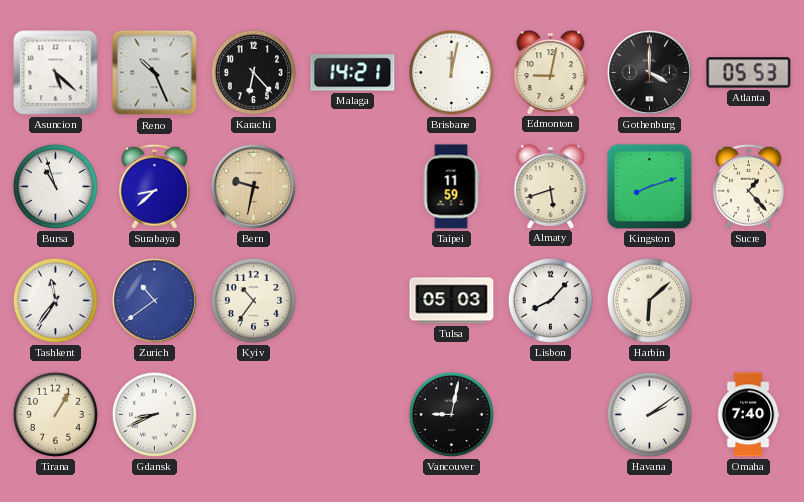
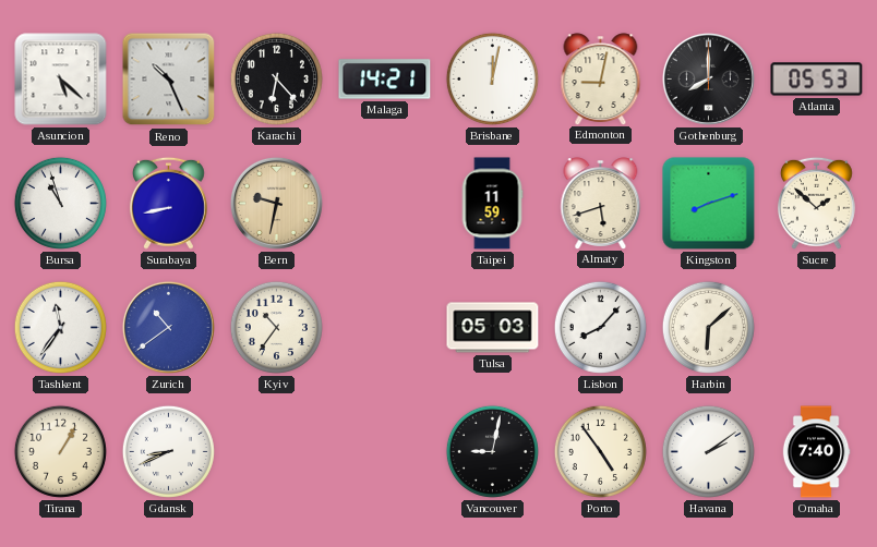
Gothenburg: 4:00 -> 8:00
Surabaya: 8:38 -> 8:43
Sucre: 1:23 -> 1:52
Porto: none -> 4:54
